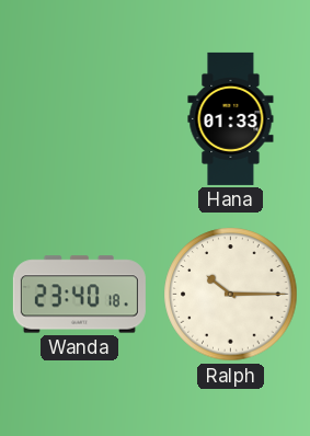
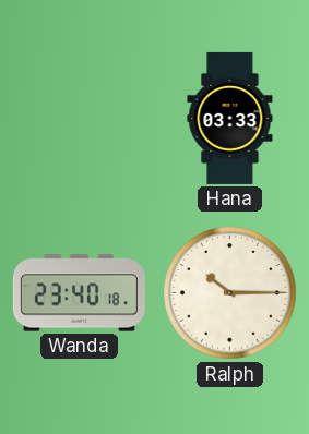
Hana: 01:33 -> 03:33
